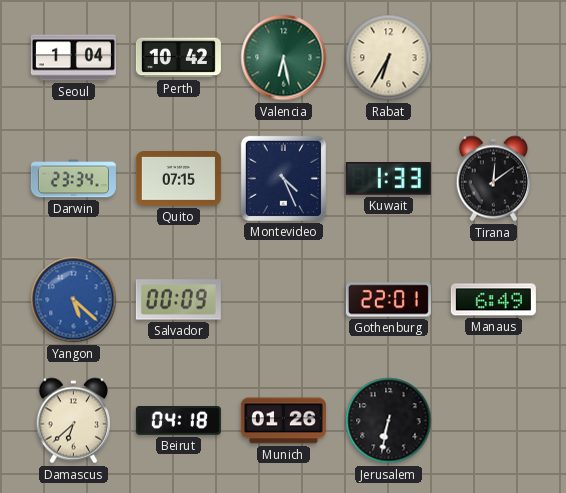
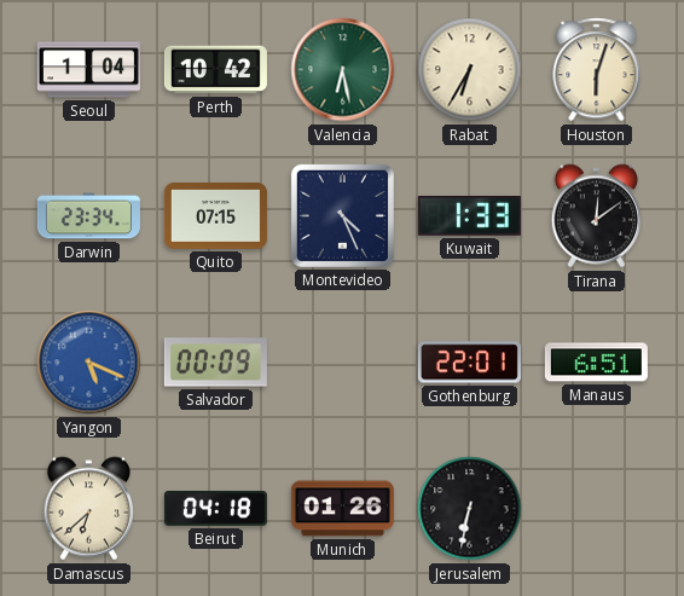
Houston: none -> 6:03
Yangon: 5:22 -> 5:19
Manaus: 6:49 -> 6:51
